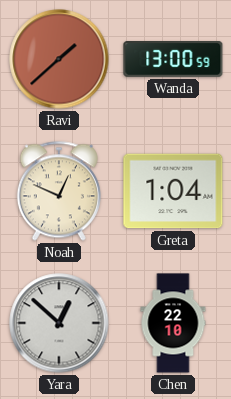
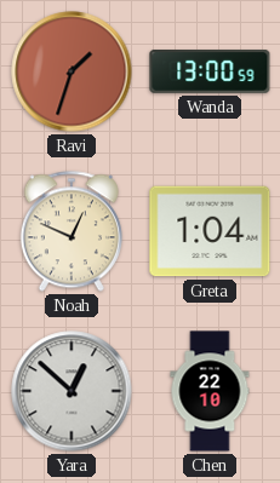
Ravi: 1:38 -> 1:33
